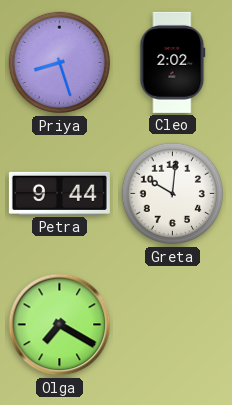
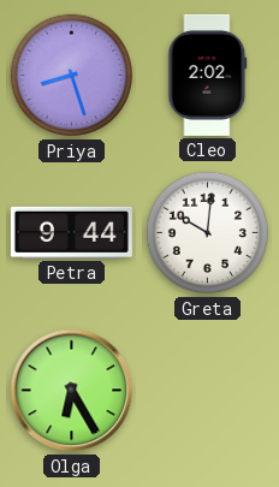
Olga: 7:20 -> 6:25
